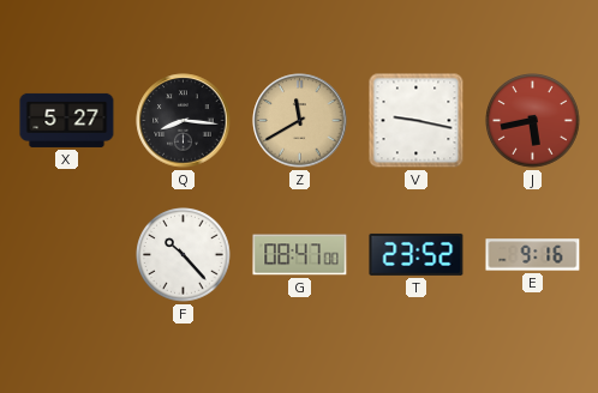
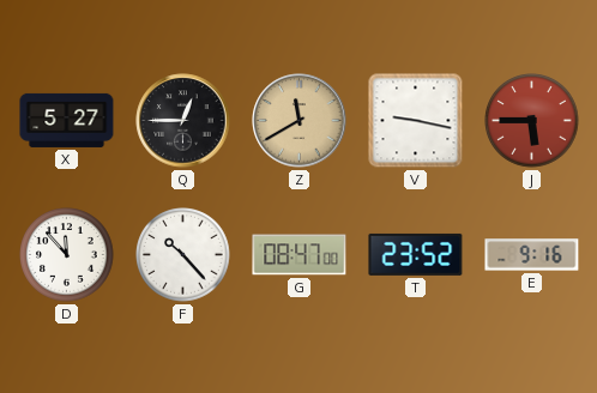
Q: 8:16 -> 12:45
J: 5:43 -> 5:45
D: none -> 11:53
